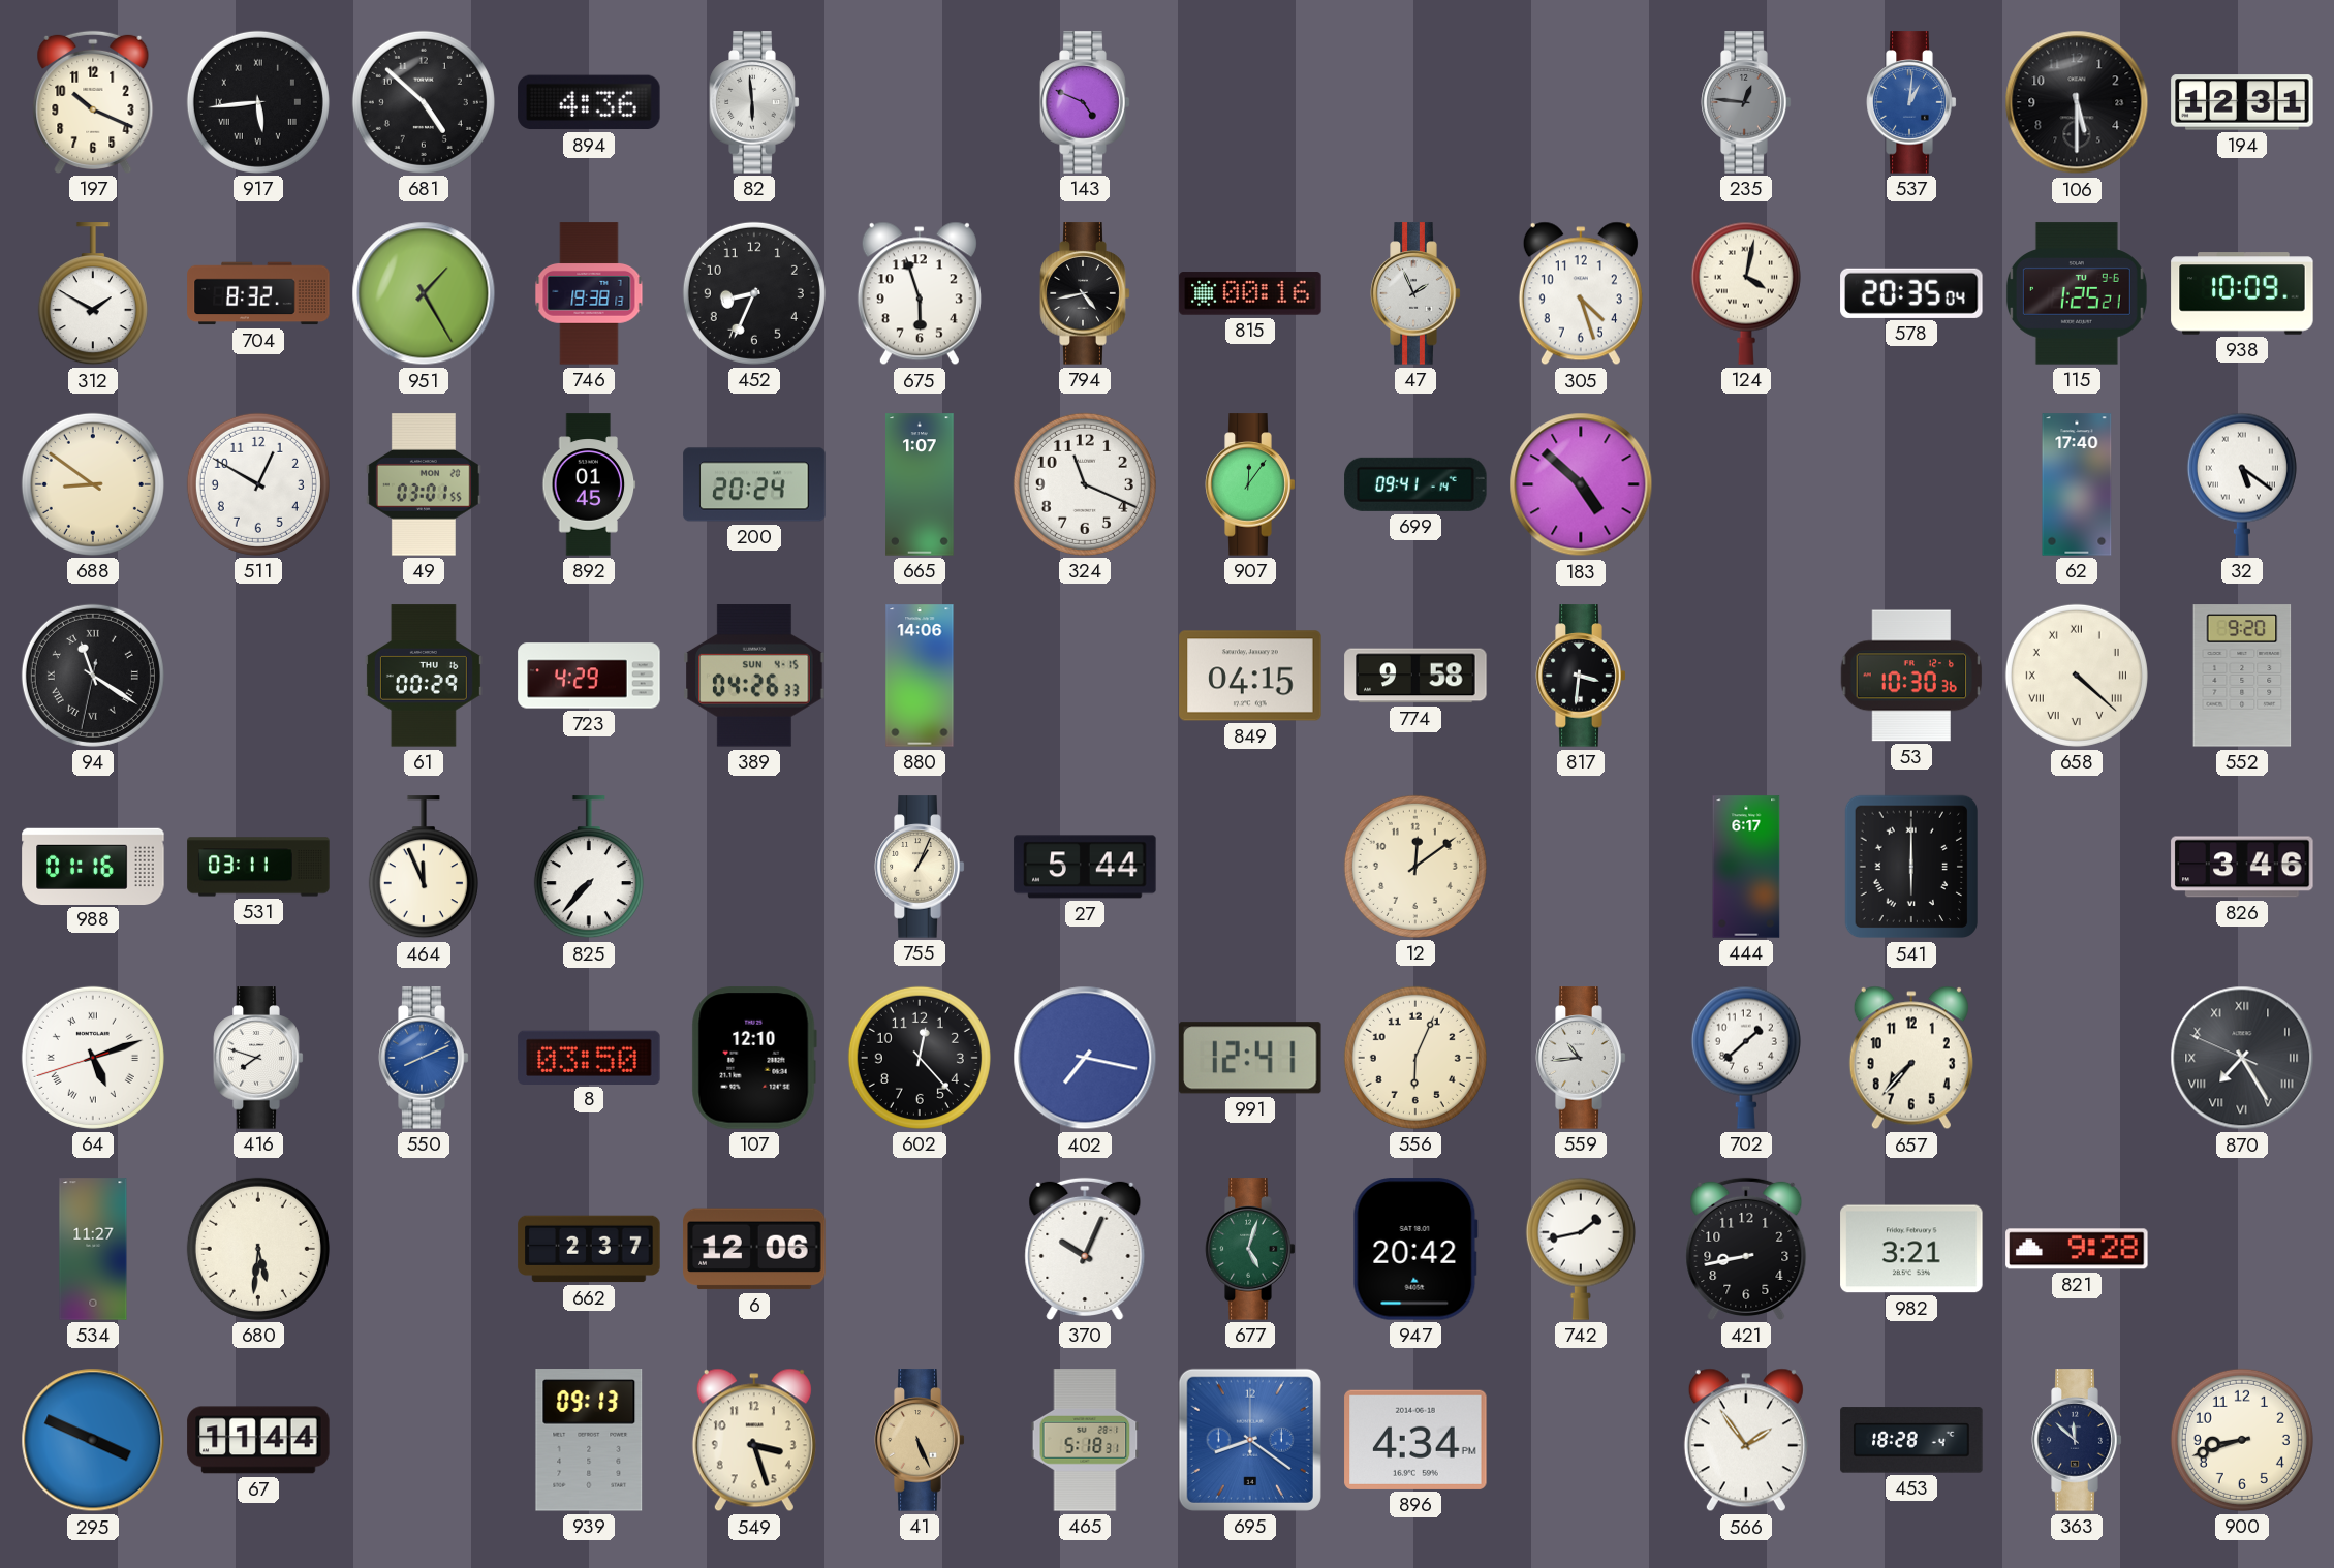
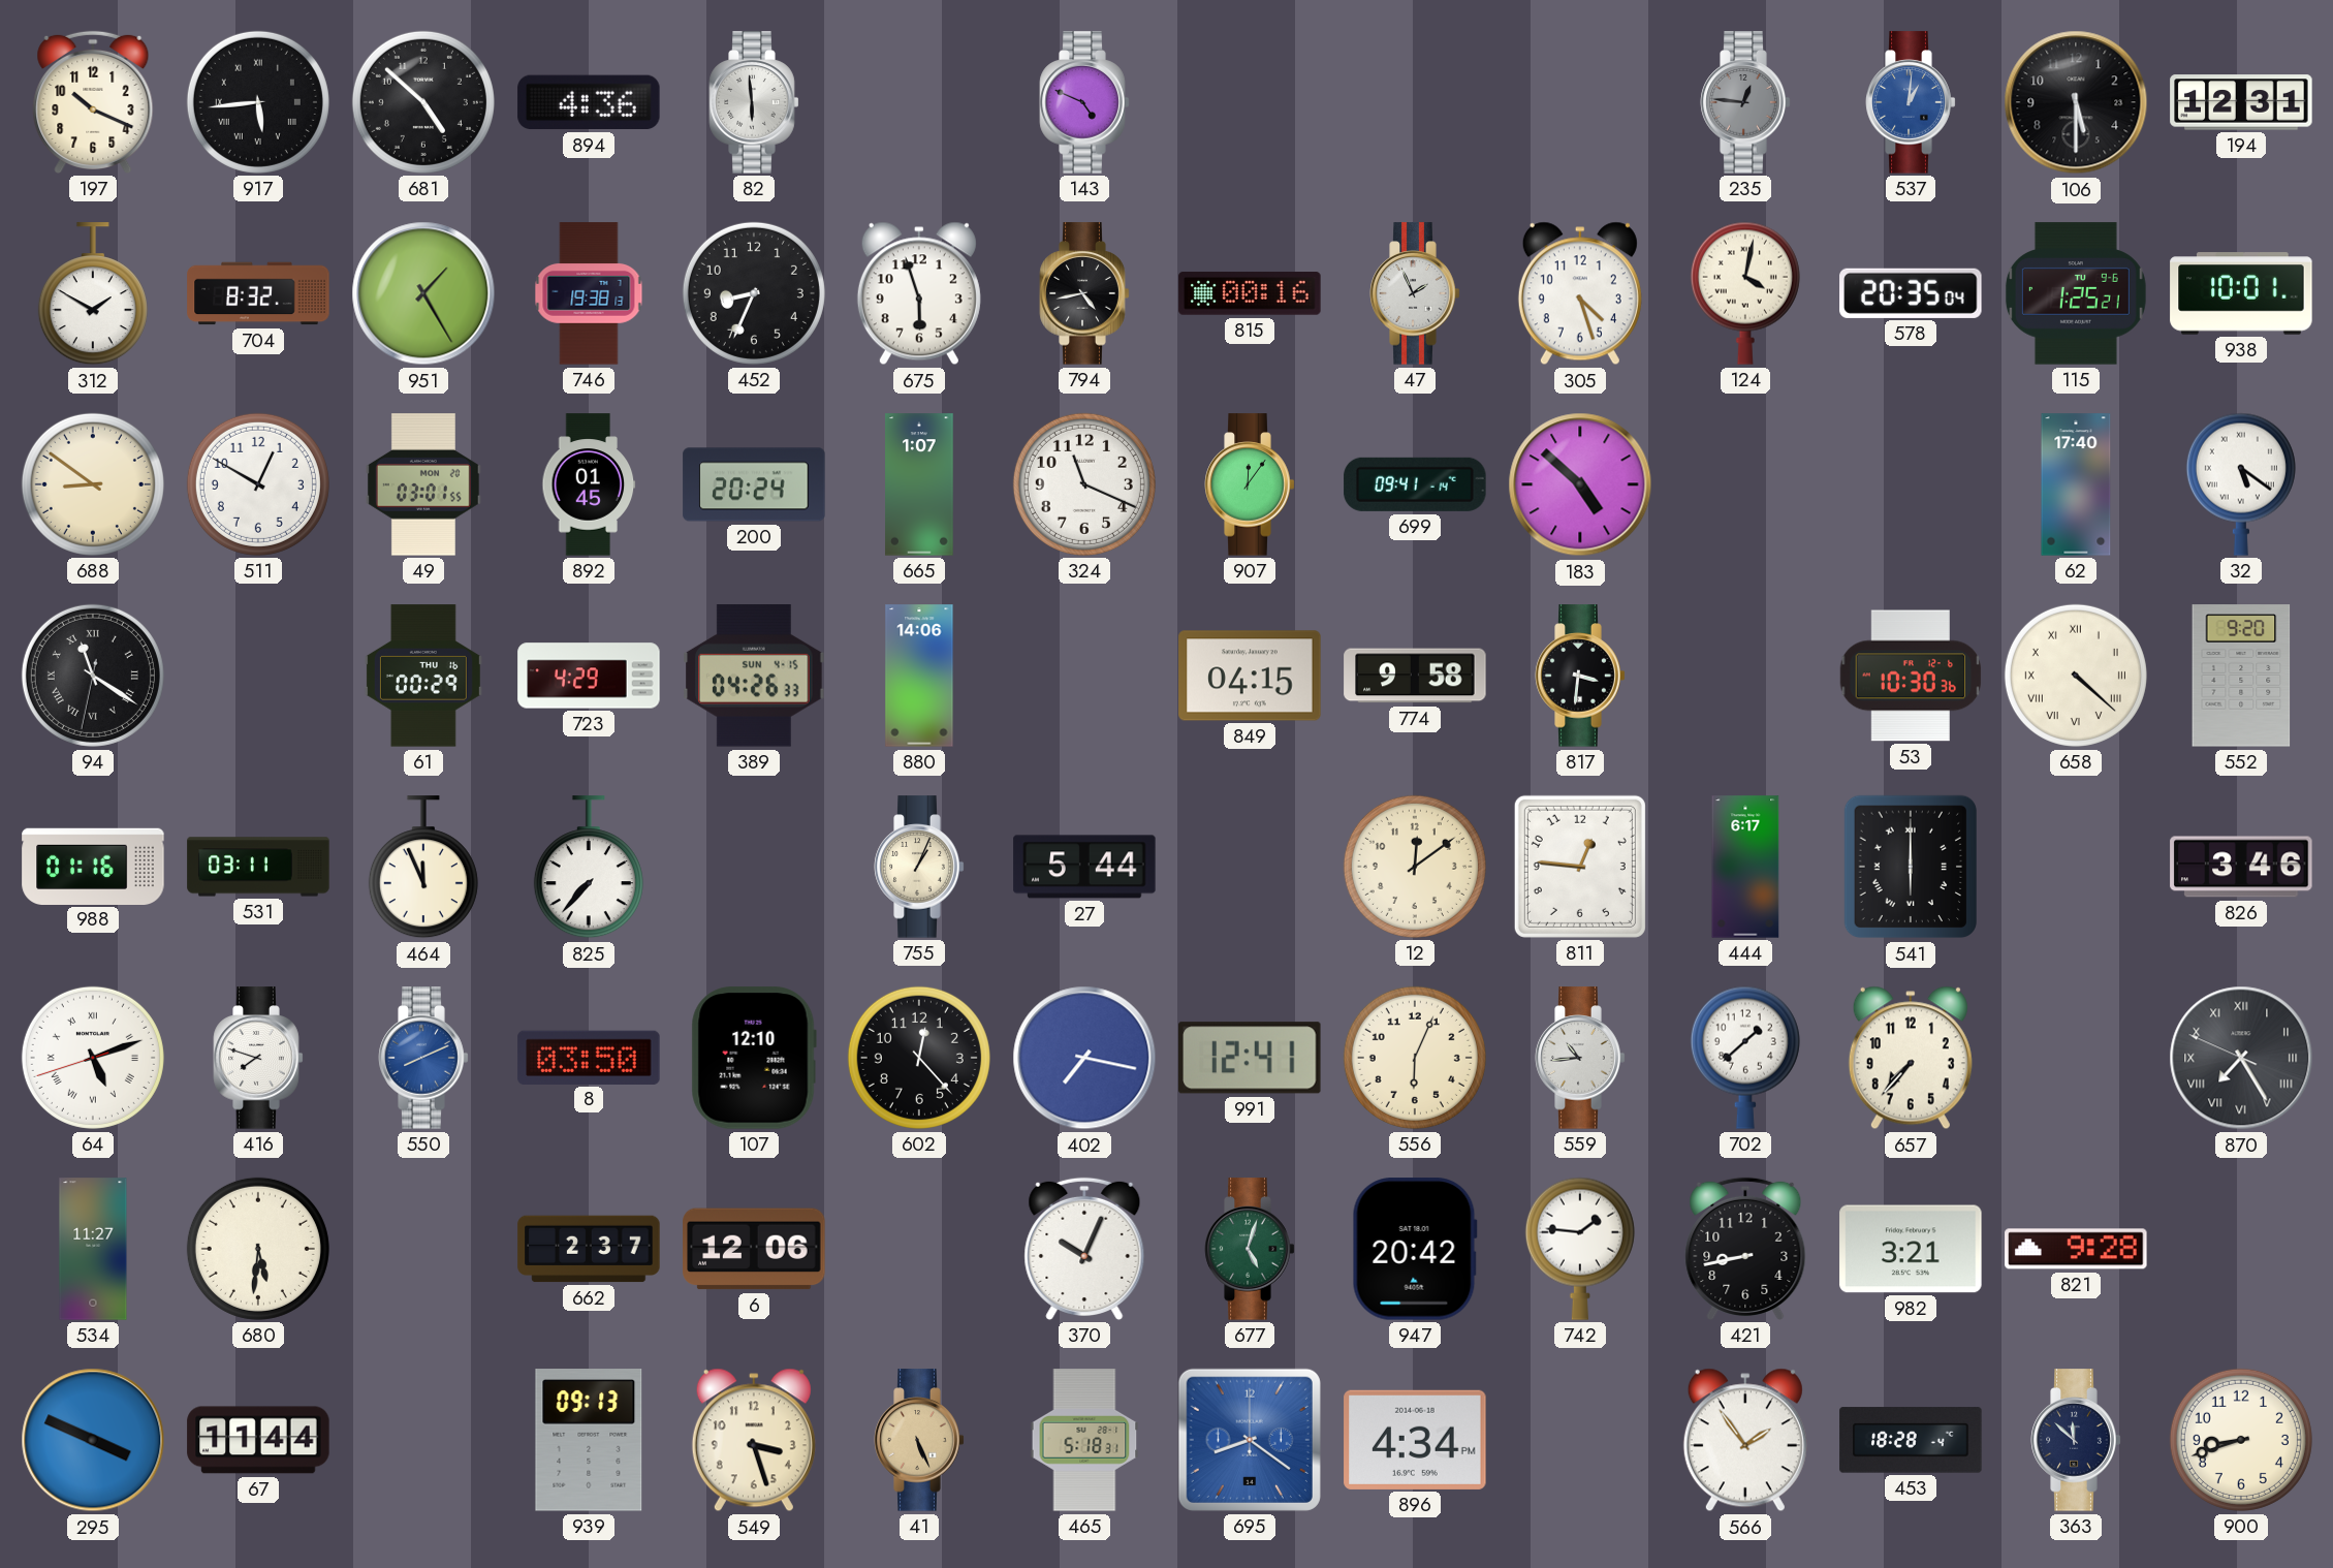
938: 10:09 -> 10:01
811: none -> 12:46
742: 1:43 -> 1:46
